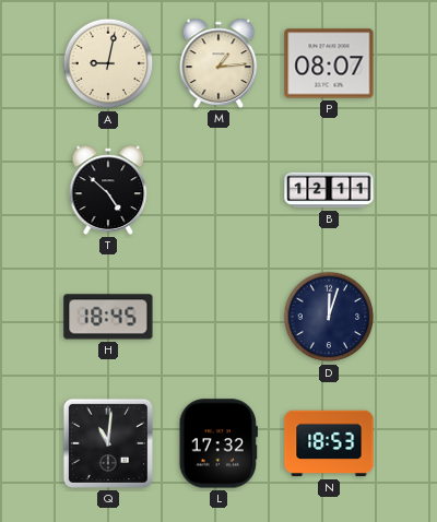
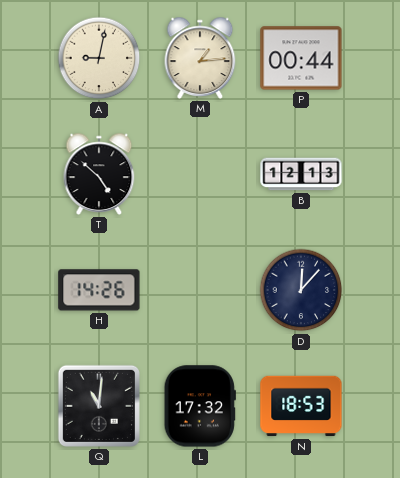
P: 08:07 -> 00:44
B: 12:11 -> 12:13
H: 18:45 -> 14:26
D: 12:03 -> 12:07
